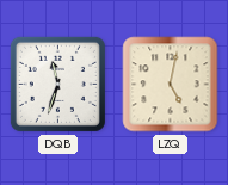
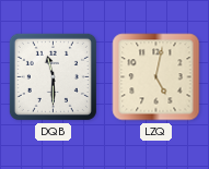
DQB: 11:33 -> 11:30
